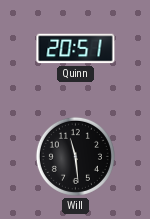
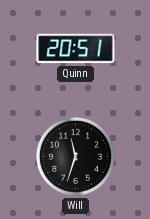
Will: 11:29 -> 11:33
